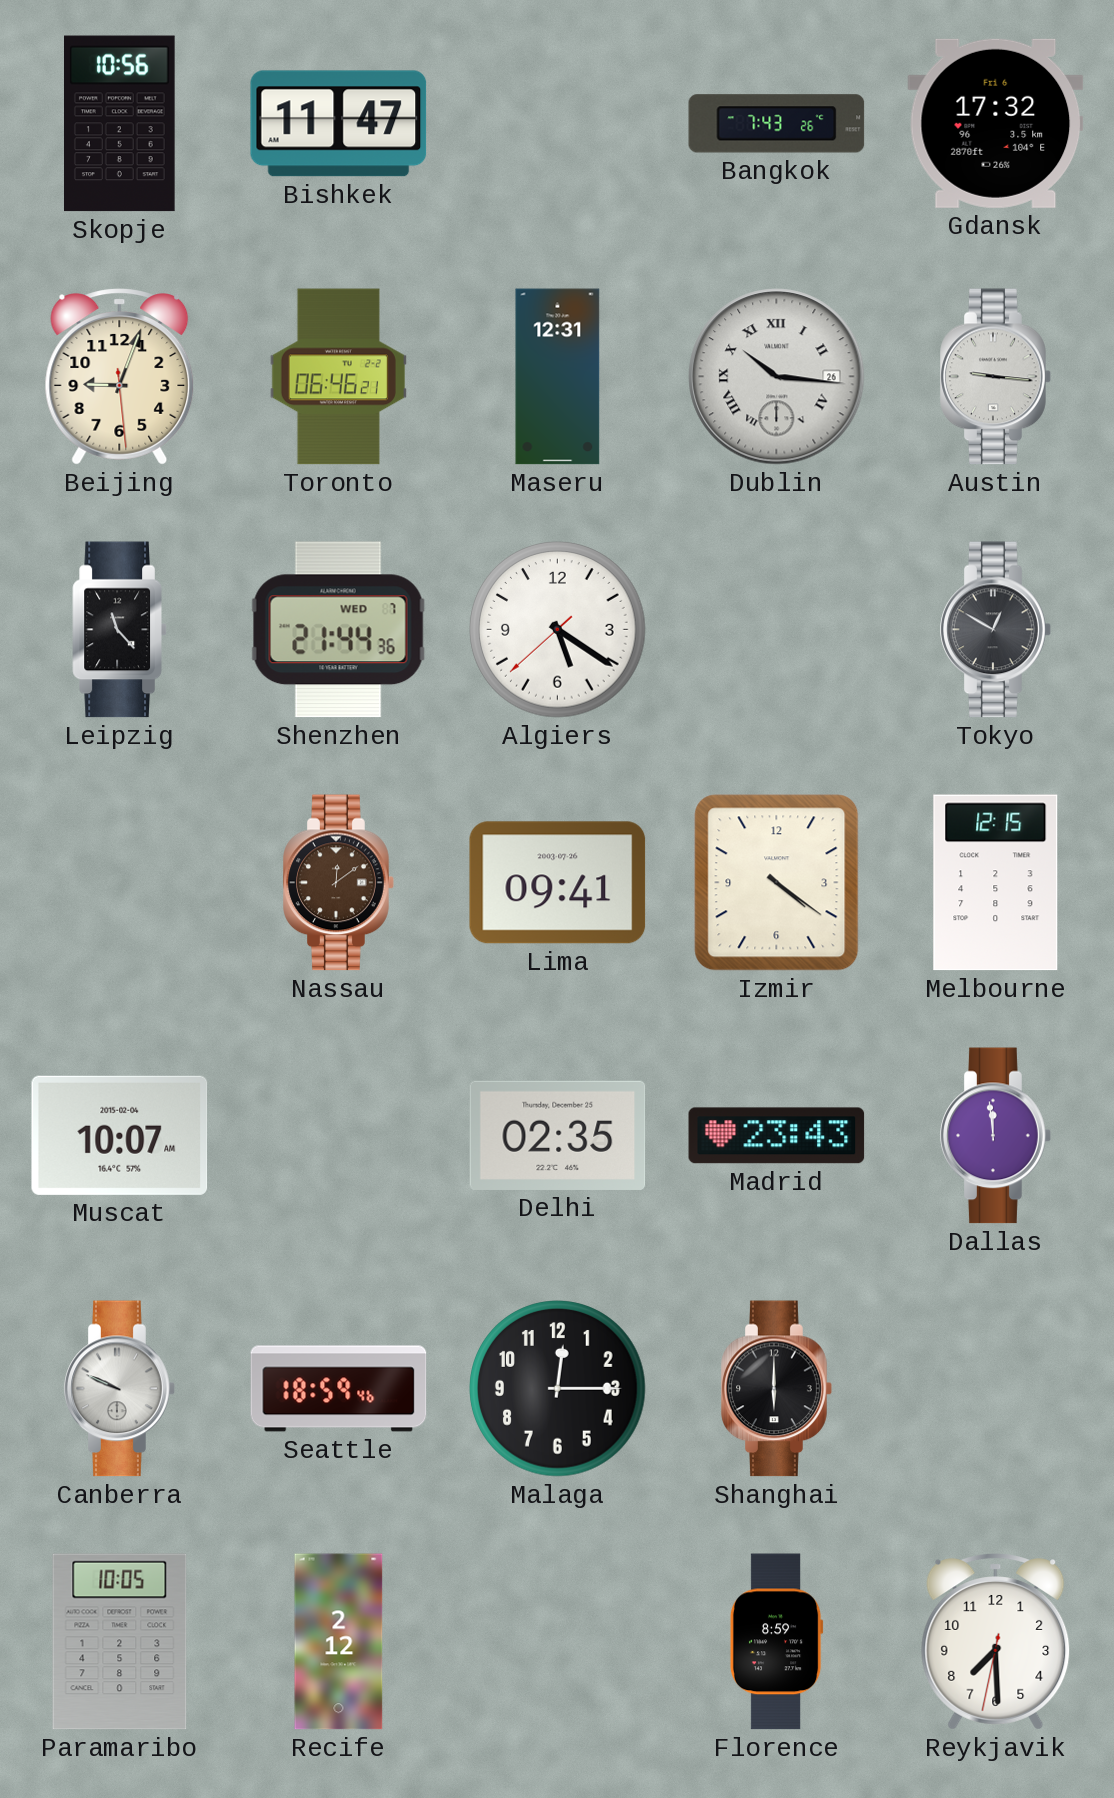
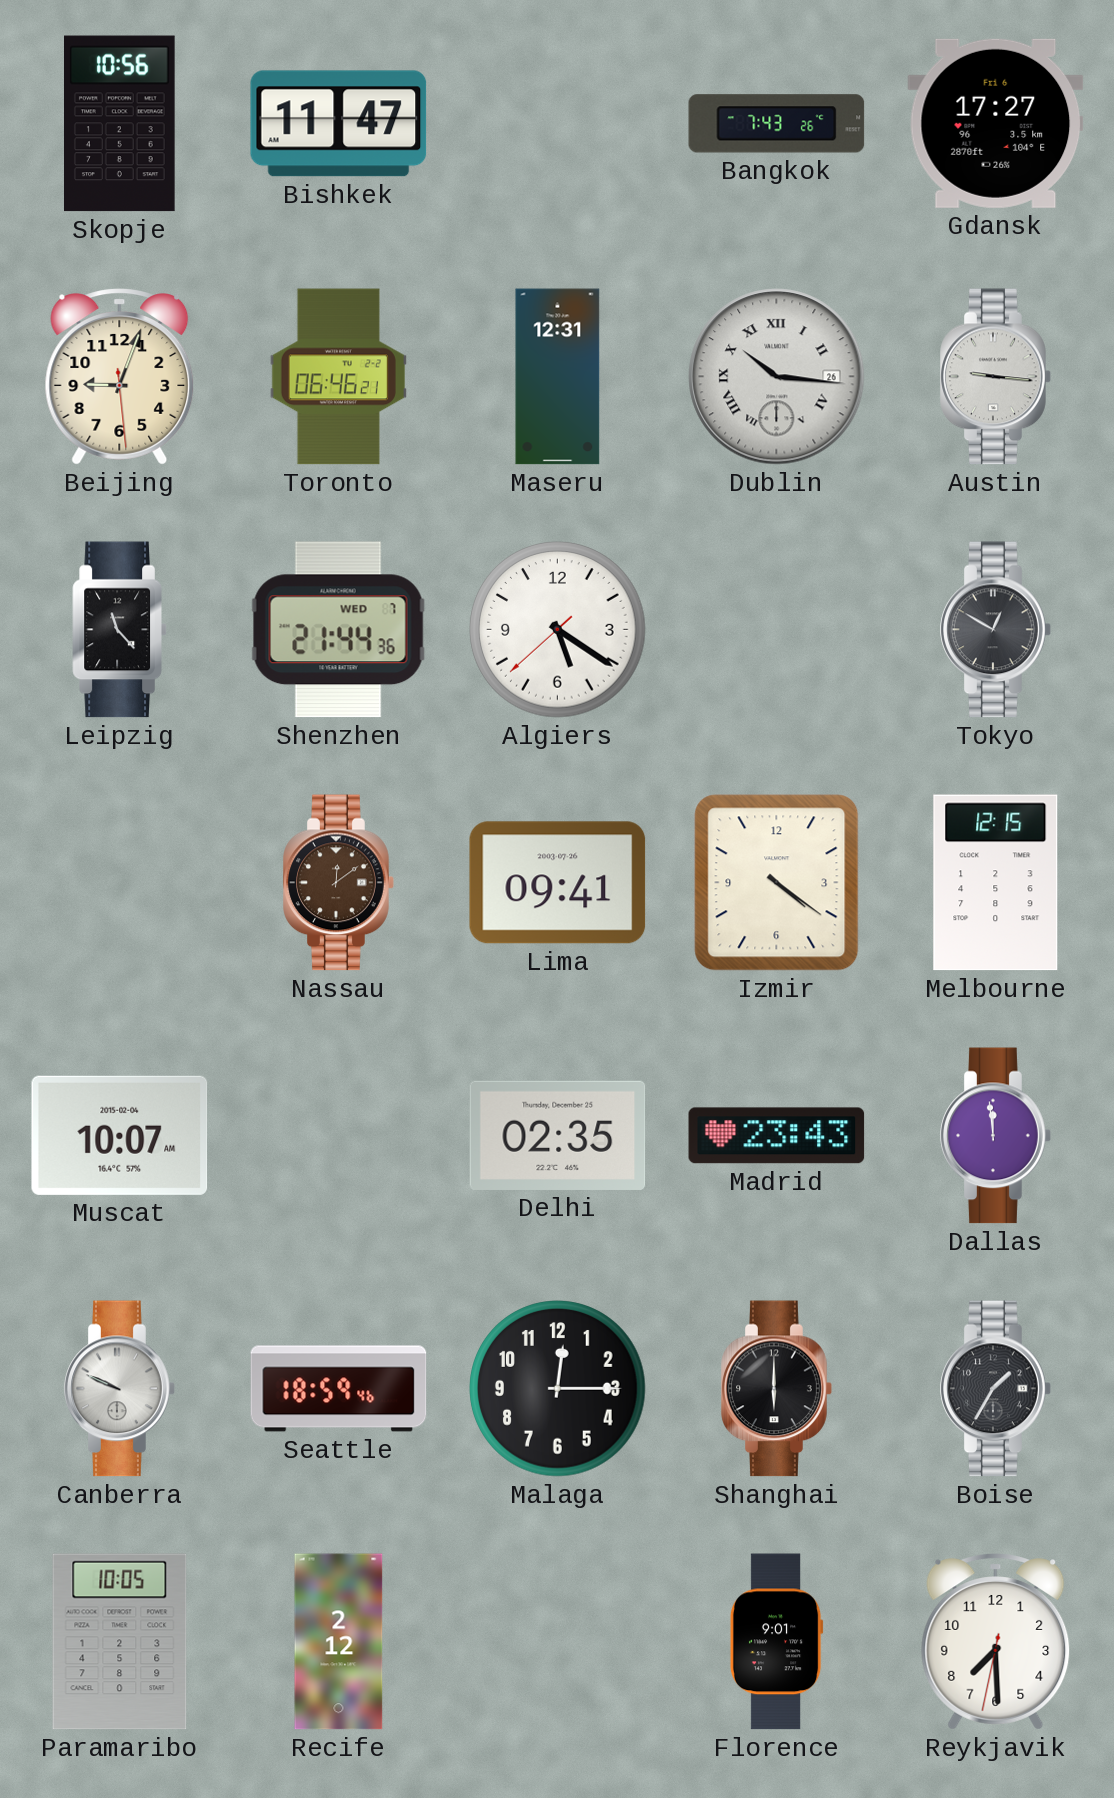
Gdansk: 17:32 -> 17:27
Boise: none -> 1:35
Florence: 8:59 -> 9:01
